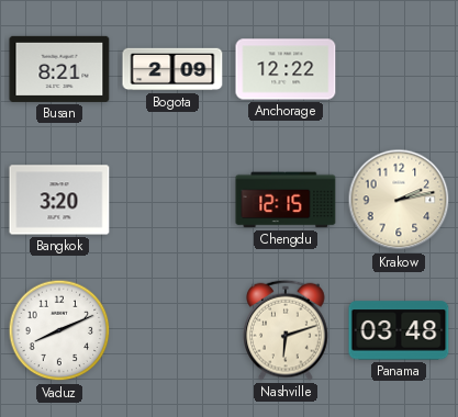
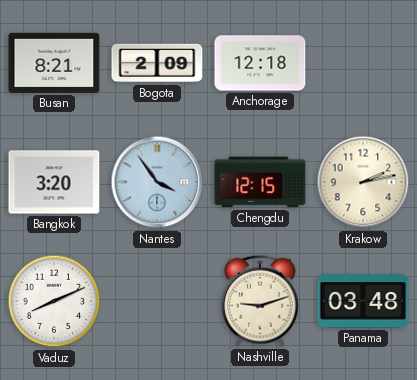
Anchorage: 12:22 -> 12:18
Nantes: none -> 3:54
Nashville: 6:12 -> 9:12
